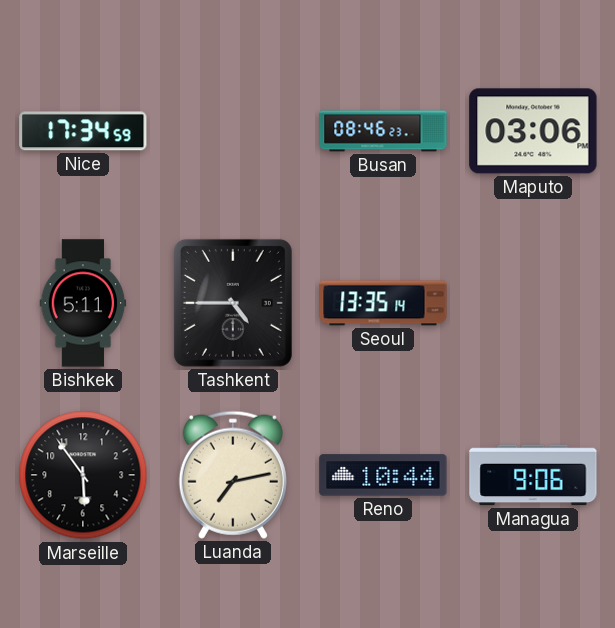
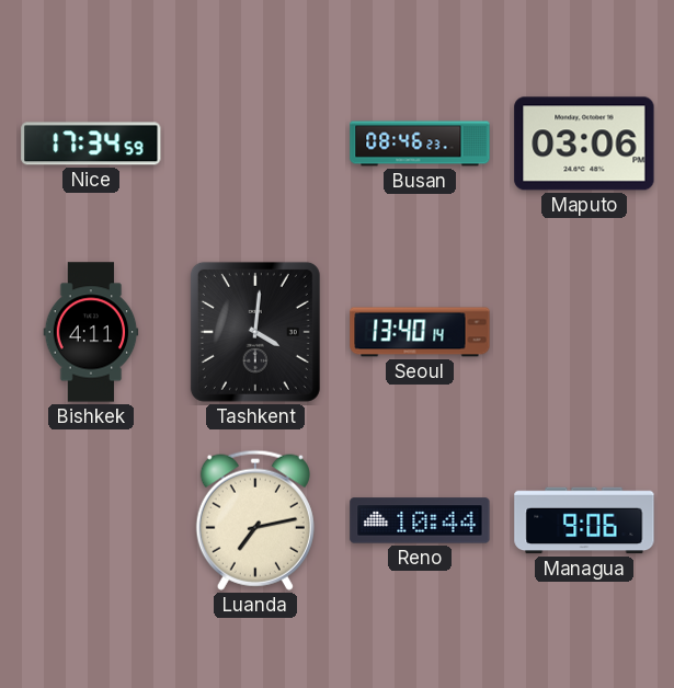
Bishkek: 5:11 -> 4:11
Tashkent: 4:45 -> 4:01
Seoul: 13:35 -> 13:40
Marseille: 5:54 -> none
